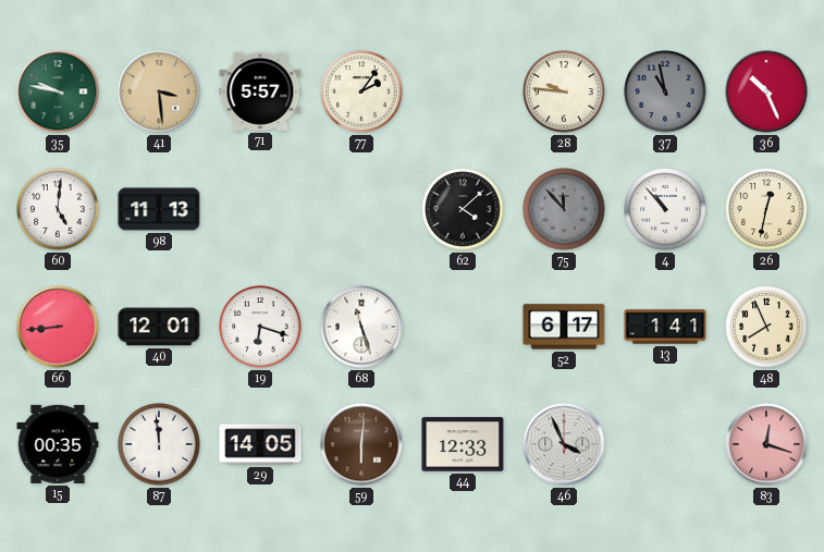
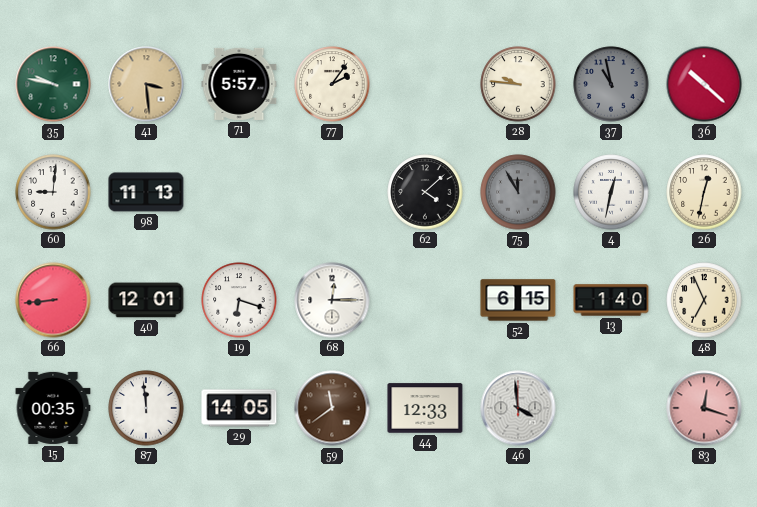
36: 10:26 -> 10:22
60: 5:01 -> 9:01
75: 11:53 -> 11:55
4: 10:53 -> 12:32
68: 11:27 -> 12:15
52: 6:17 -> 6:15
13: 1:41 -> 1:40
48: 7:56 -> 6:56
59: 6:01 -> 11:39
46: 3:56 -> 3:59
